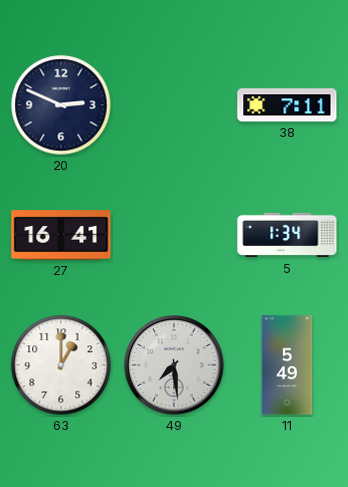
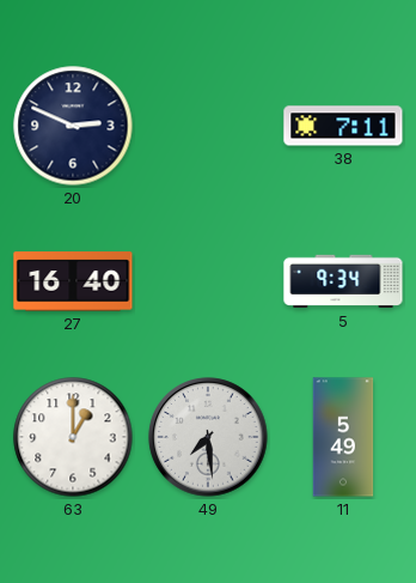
27: 16:41 -> 16:40
5: 1:34 -> 9:34
